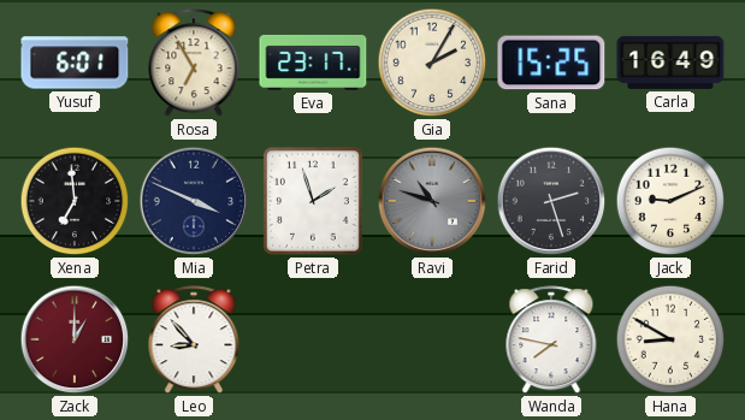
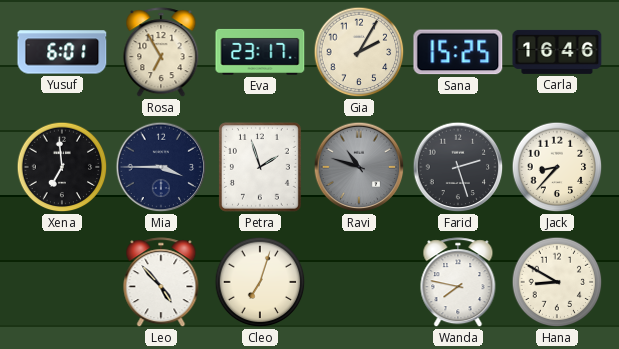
Carla: 16:49 -> 16:46
Mia: 3:49 -> 3:45
Jack: 9:11 -> 8:37
Zack: 1:00 -> none
Leo: 8:53 -> 4:53
Cleo: none -> 7:03
